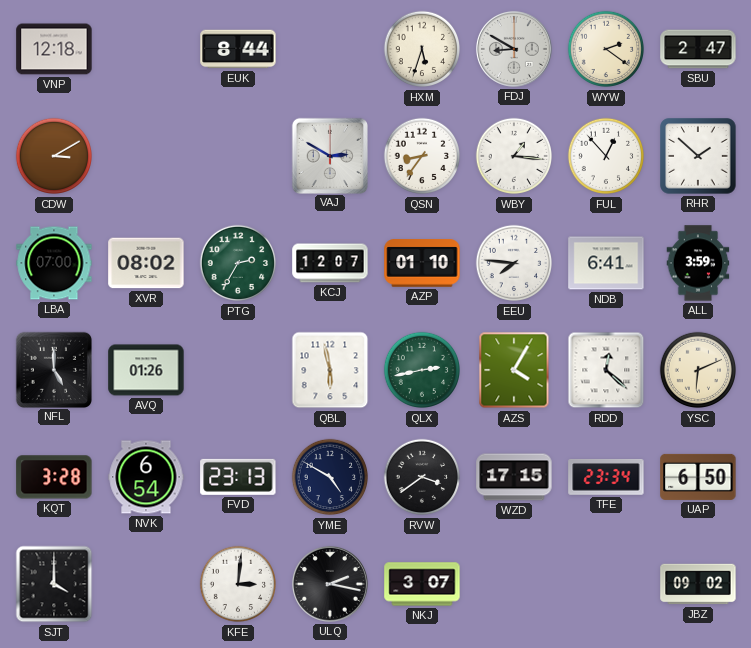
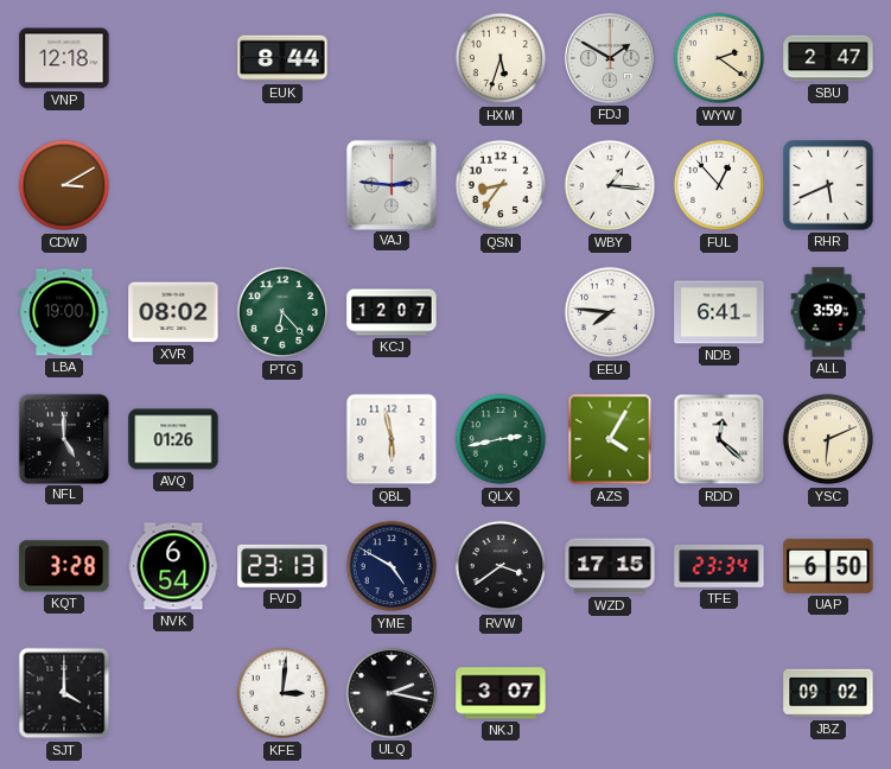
FDJ: 8:50 -> 1:50
VAJ: 2:50 -> 2:46
RHR: 1:52 -> 5:41
LBA: 07:00 -> 19:00
PTG: 2:35 -> 6:23
AZP: 01:10 -> none
